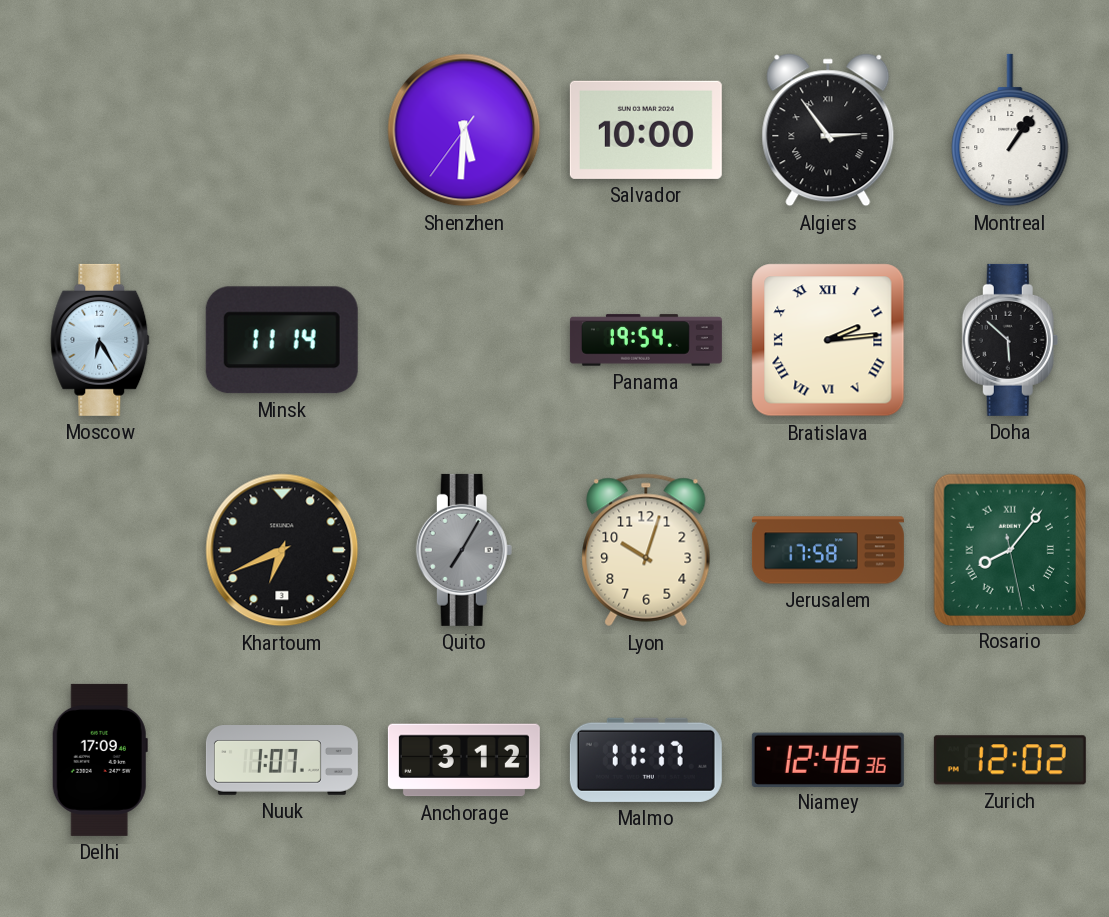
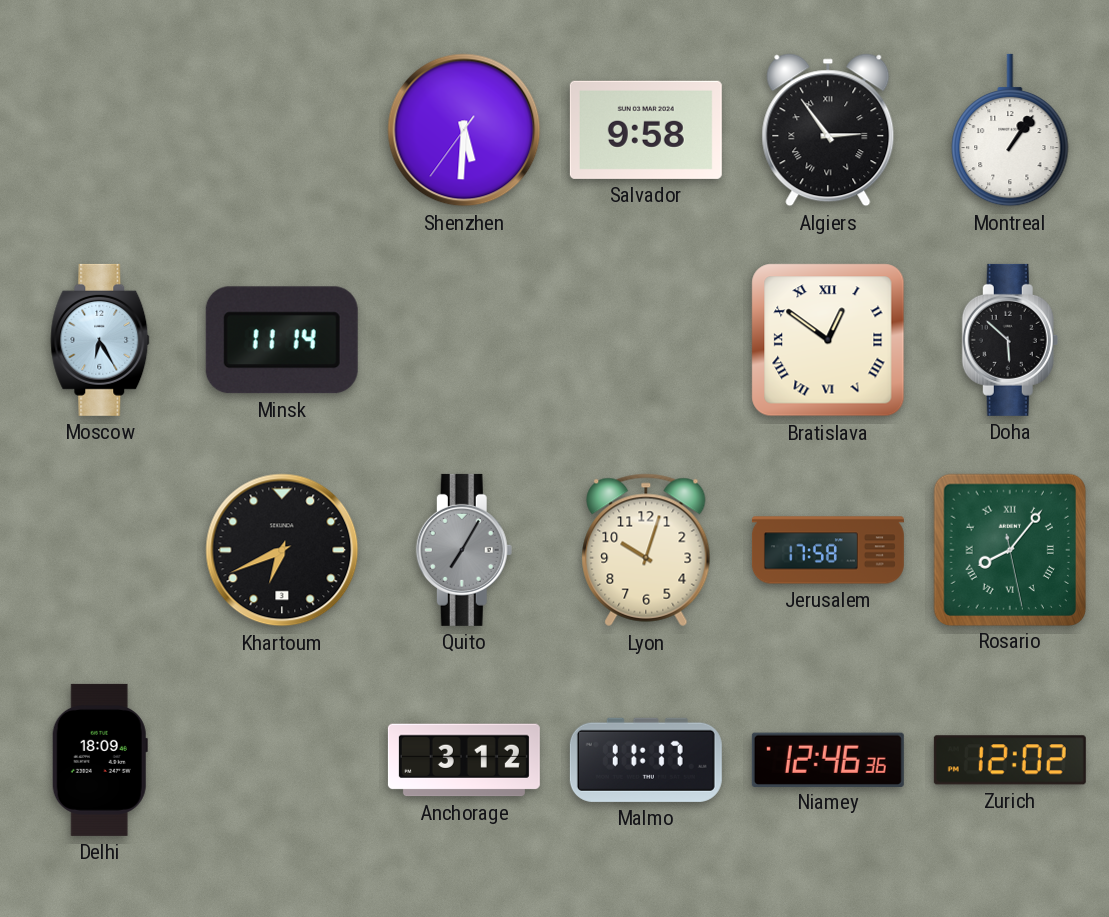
Salvador: 10:00 -> 9:58
Panama: 19:54 -> none
Bratislava: 2:14 -> 12:51
Delhi: 17:09 -> 18:09
Nuuk: 1:07 -> none
